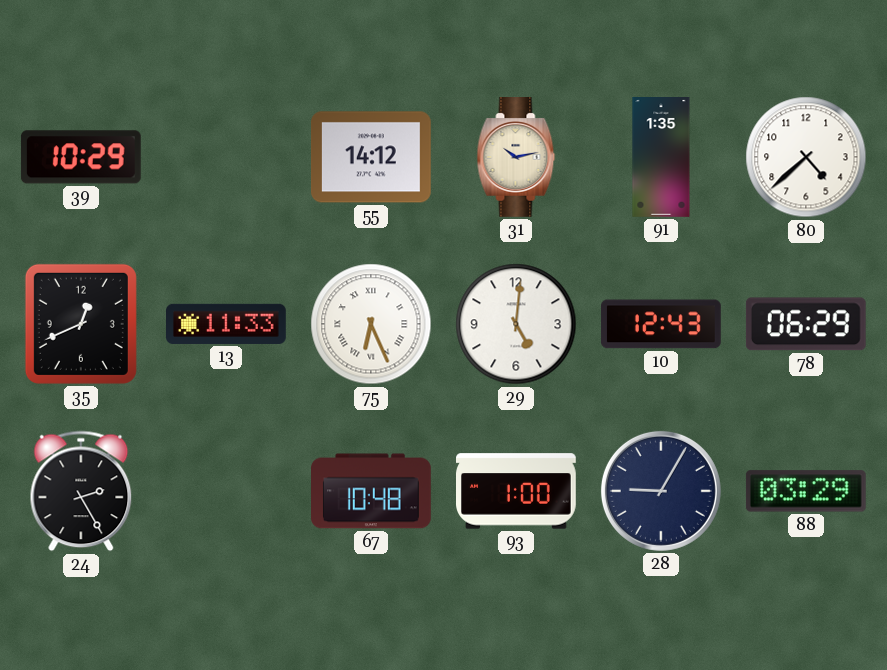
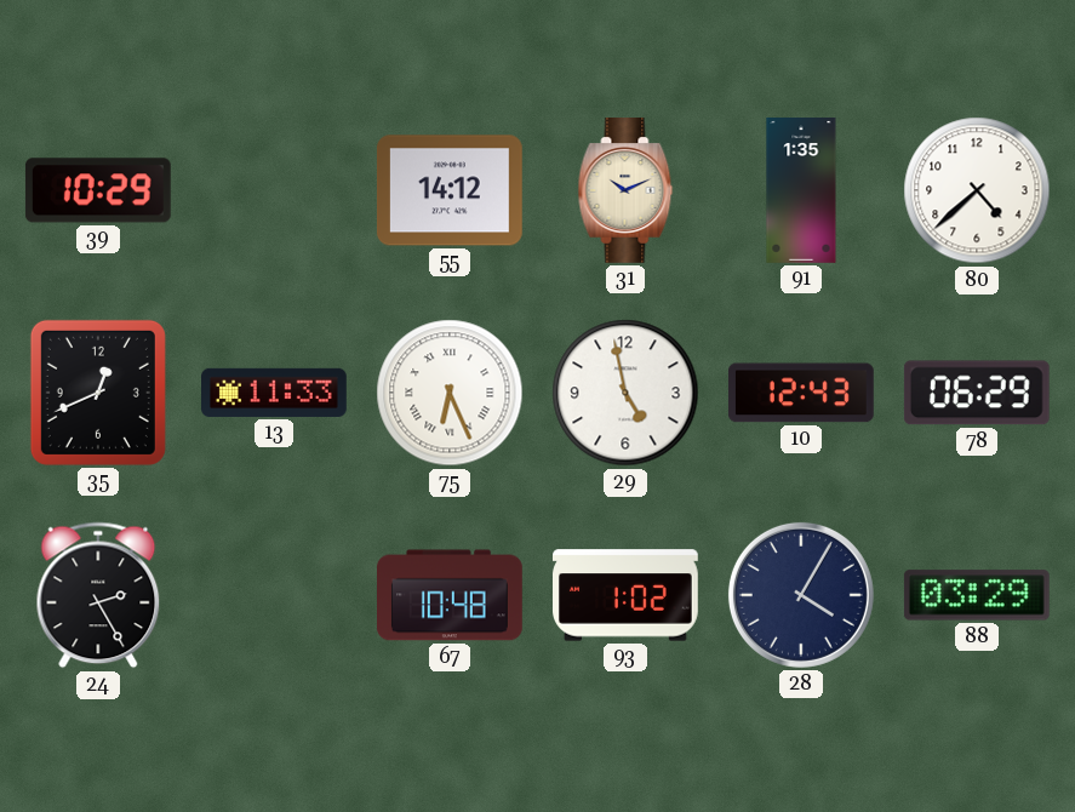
31: 10:13 -> 10:11
29: 5:01 -> 4:58
93: 1:00 -> 1:02
28: 9:05 -> 4:05
